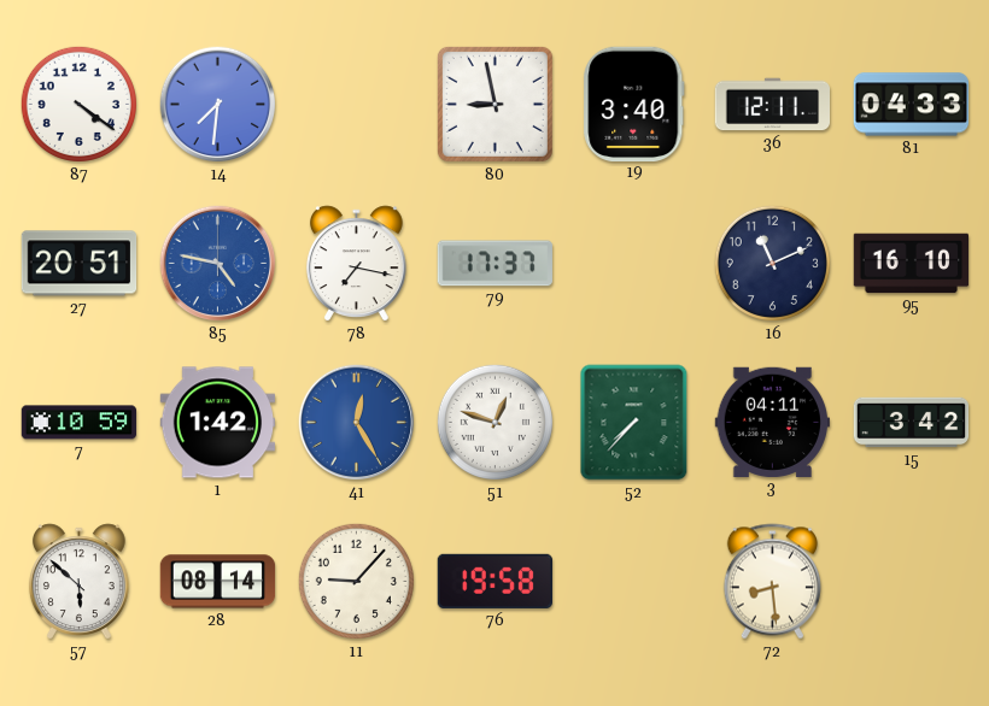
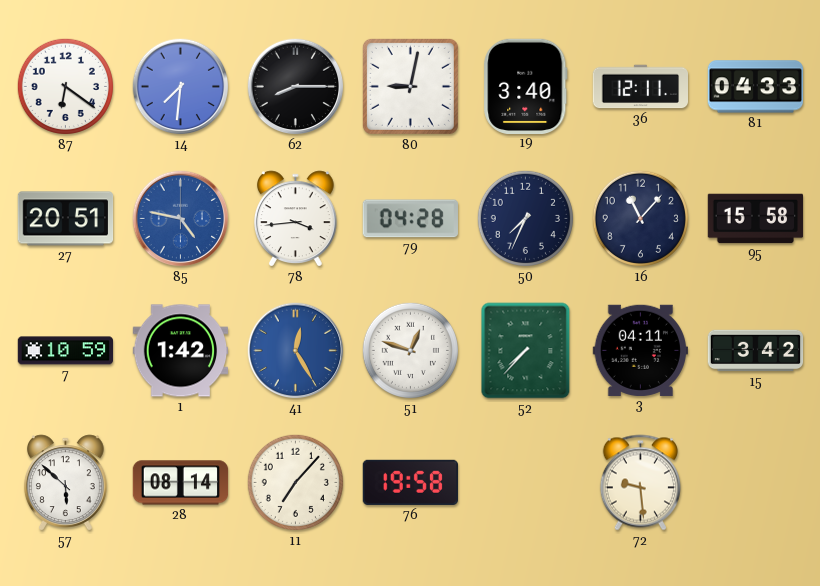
87: 4:21 -> 6:21
62: none -> 8:15
80: 8:58 -> 9:02
78: 7:17 -> 3:44
79: 17:37 -> 04:28
50: none -> 7:34
16: 11:11 -> 11:07
95: 16:10 -> 15:58
11: 9:07 -> 7:07
72: 8:29 -> 9:29
